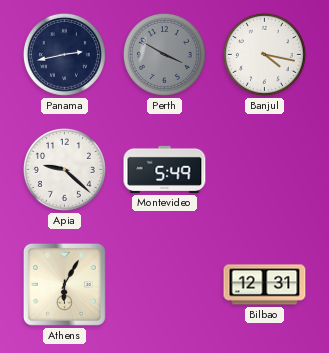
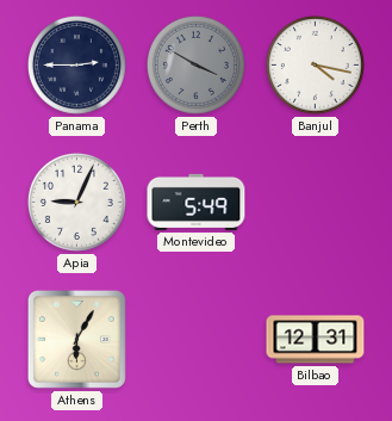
Panama: 2:43 -> 2:45
Apia: 9:22 -> 9:04
